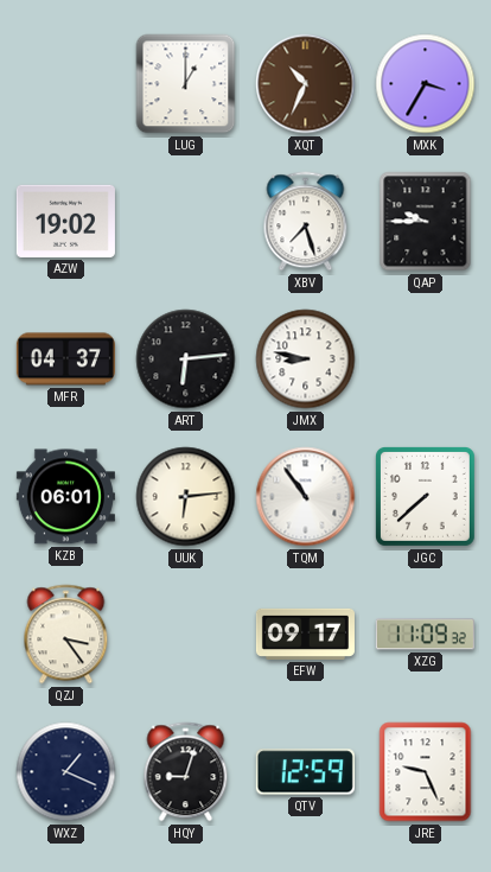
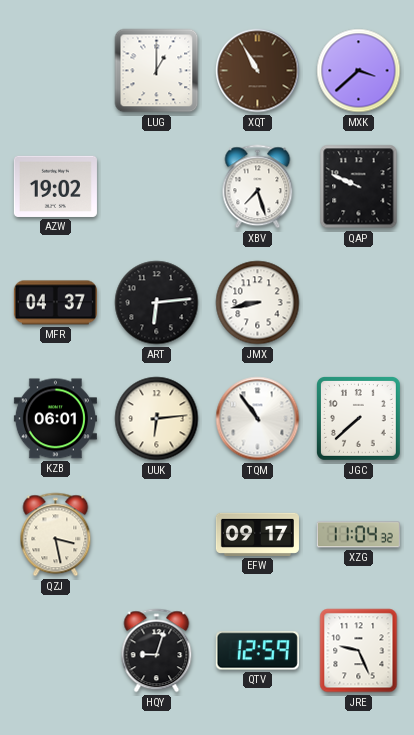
XQT: 10:34 -> 10:55
MXK: 3:35 -> 3:38
QAP: 9:45 -> 9:49
JMX: 8:47 -> 8:43
QZJ: 3:24 -> 3:28
XZG: 11:09 -> 11:04
WXZ: 1:19 -> none
